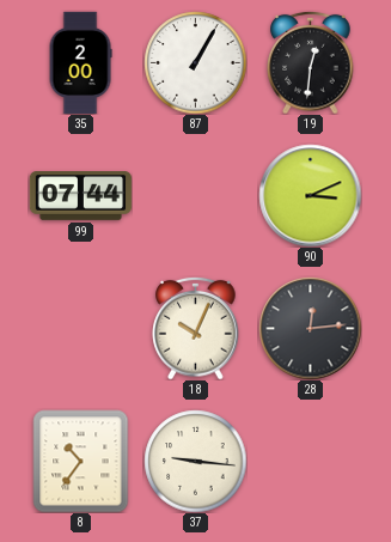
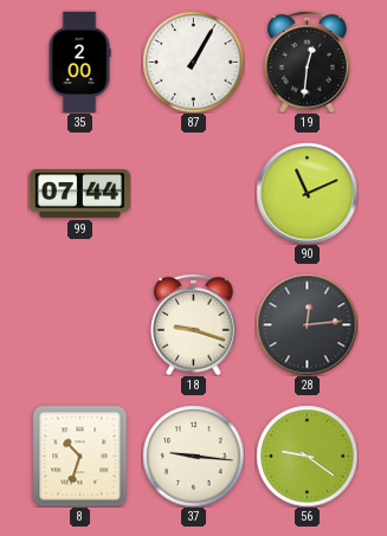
90: 3:11 -> 11:11
18: 10:04 -> 9:18
8: 10:36 -> 10:33
56: none -> 9:21
